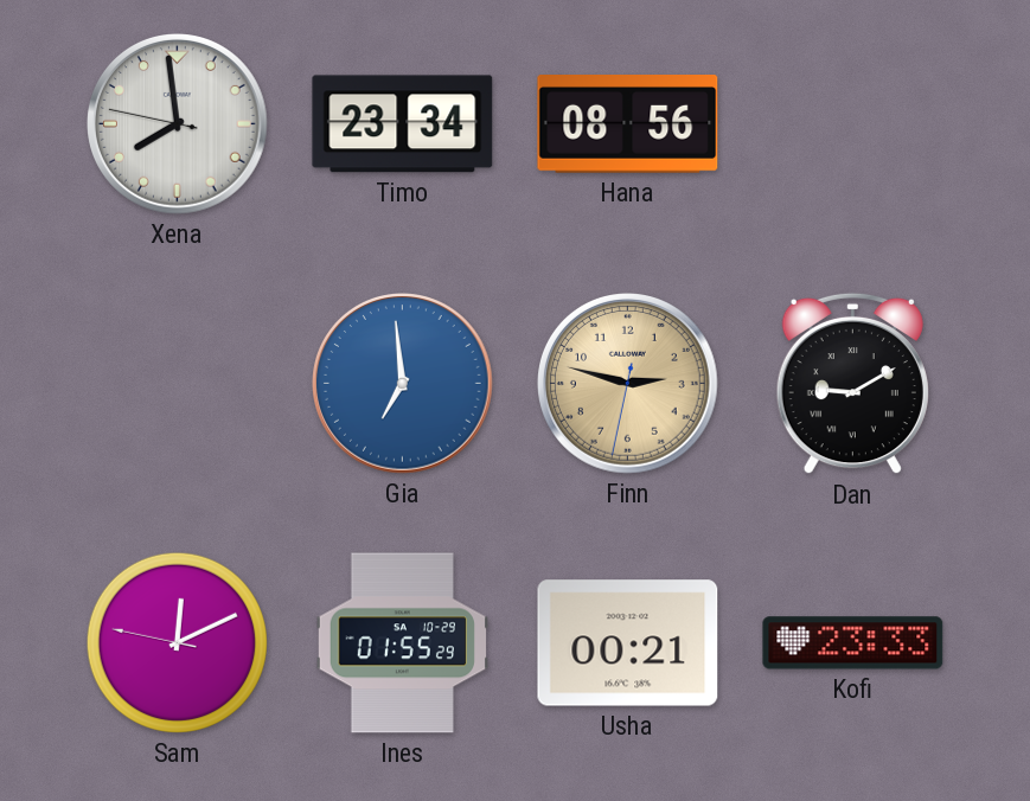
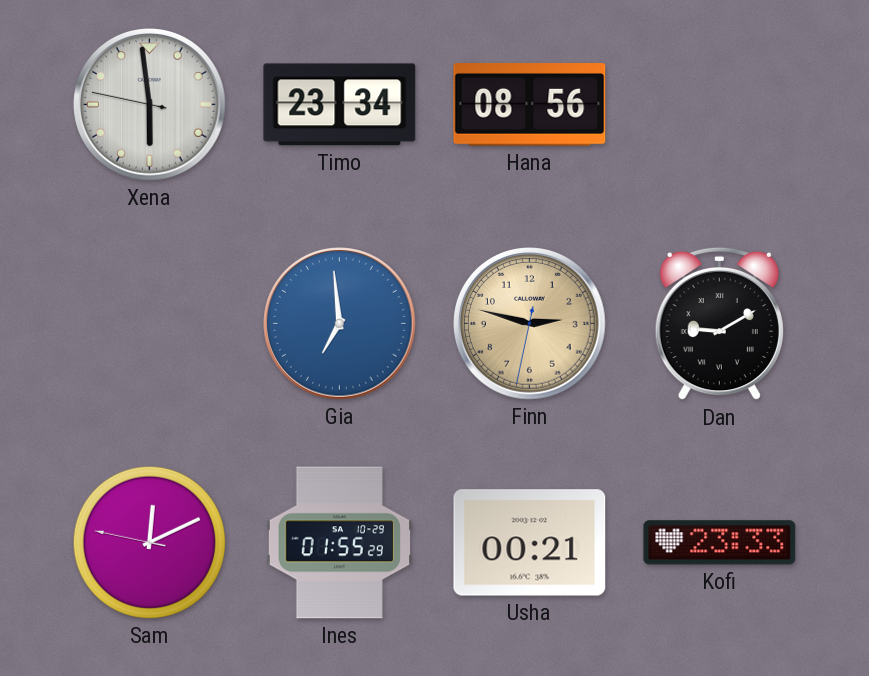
Xena: 7:58 -> 5:58
